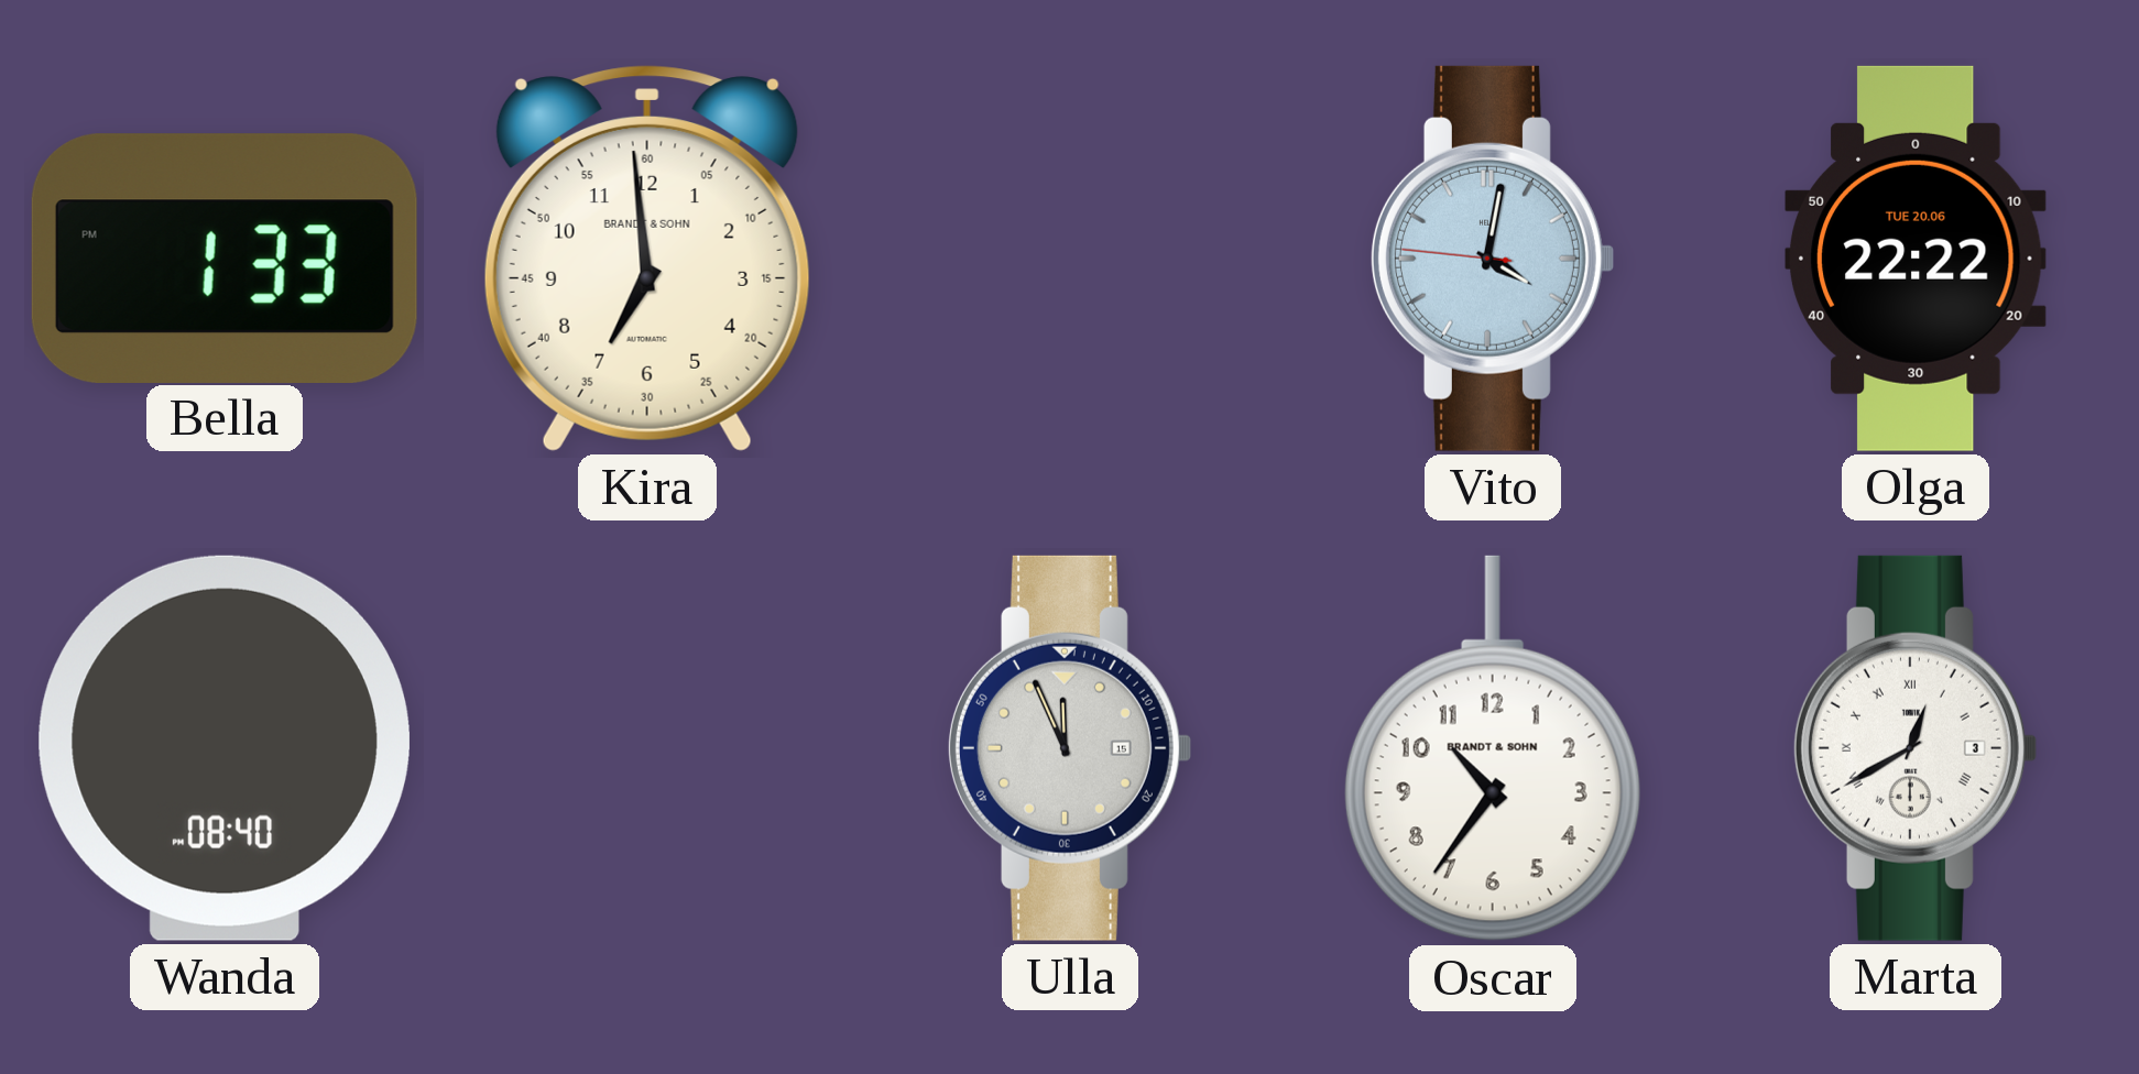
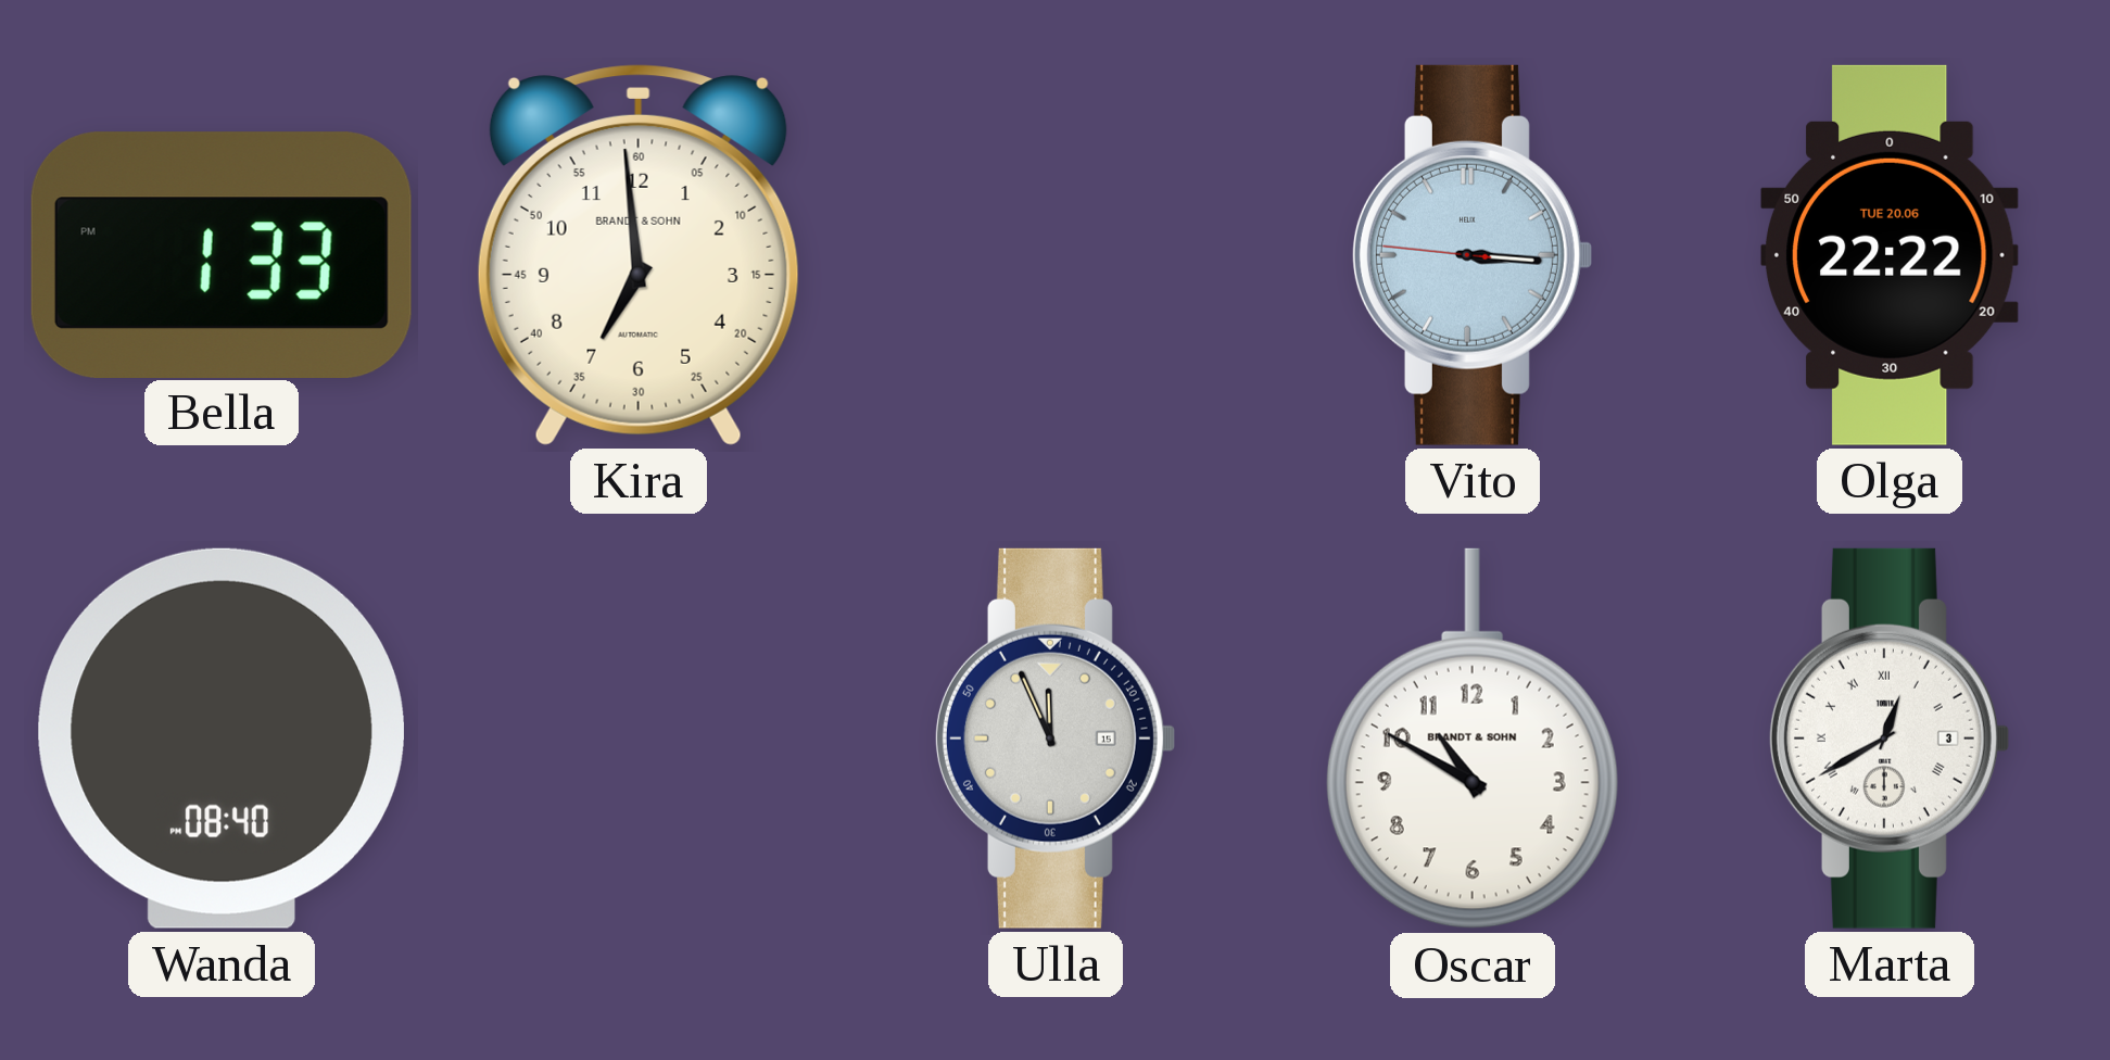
Vito: 4:01 -> 3:15
Oscar: 10:36 -> 10:50
